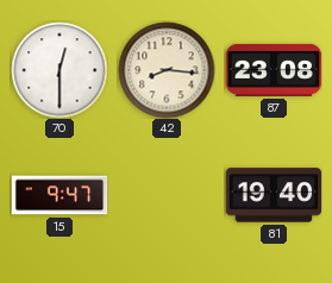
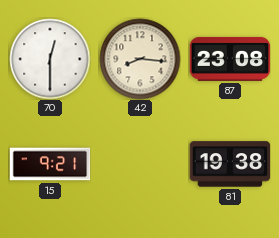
15: 9:47 -> 9:21
81: 19:40 -> 19:38
